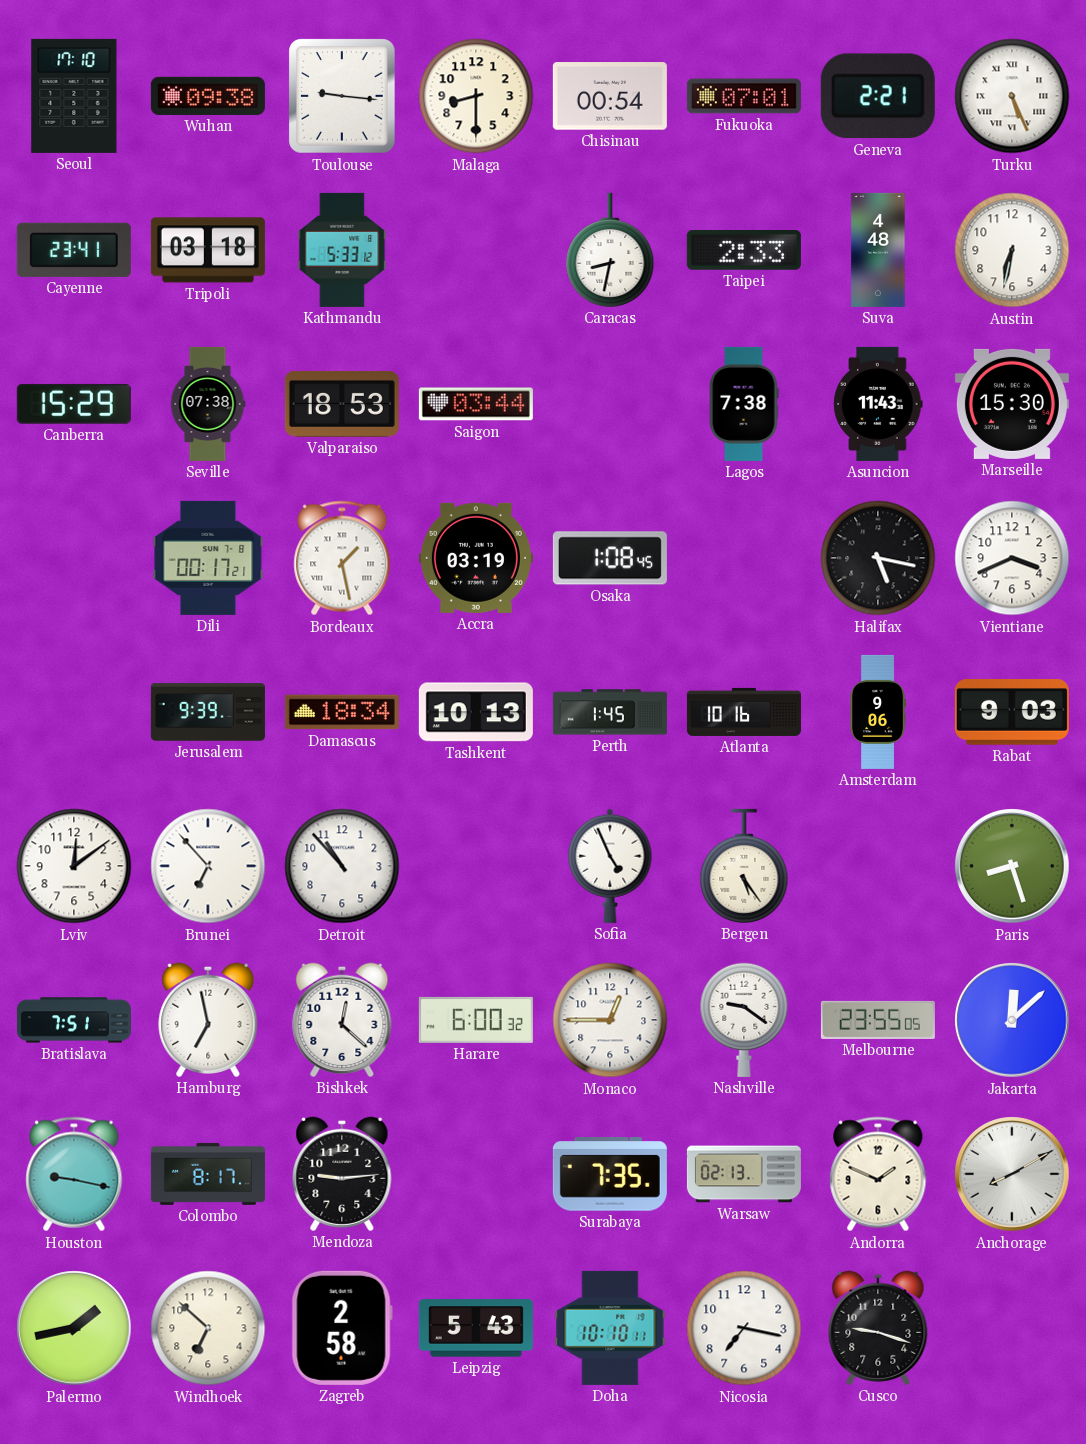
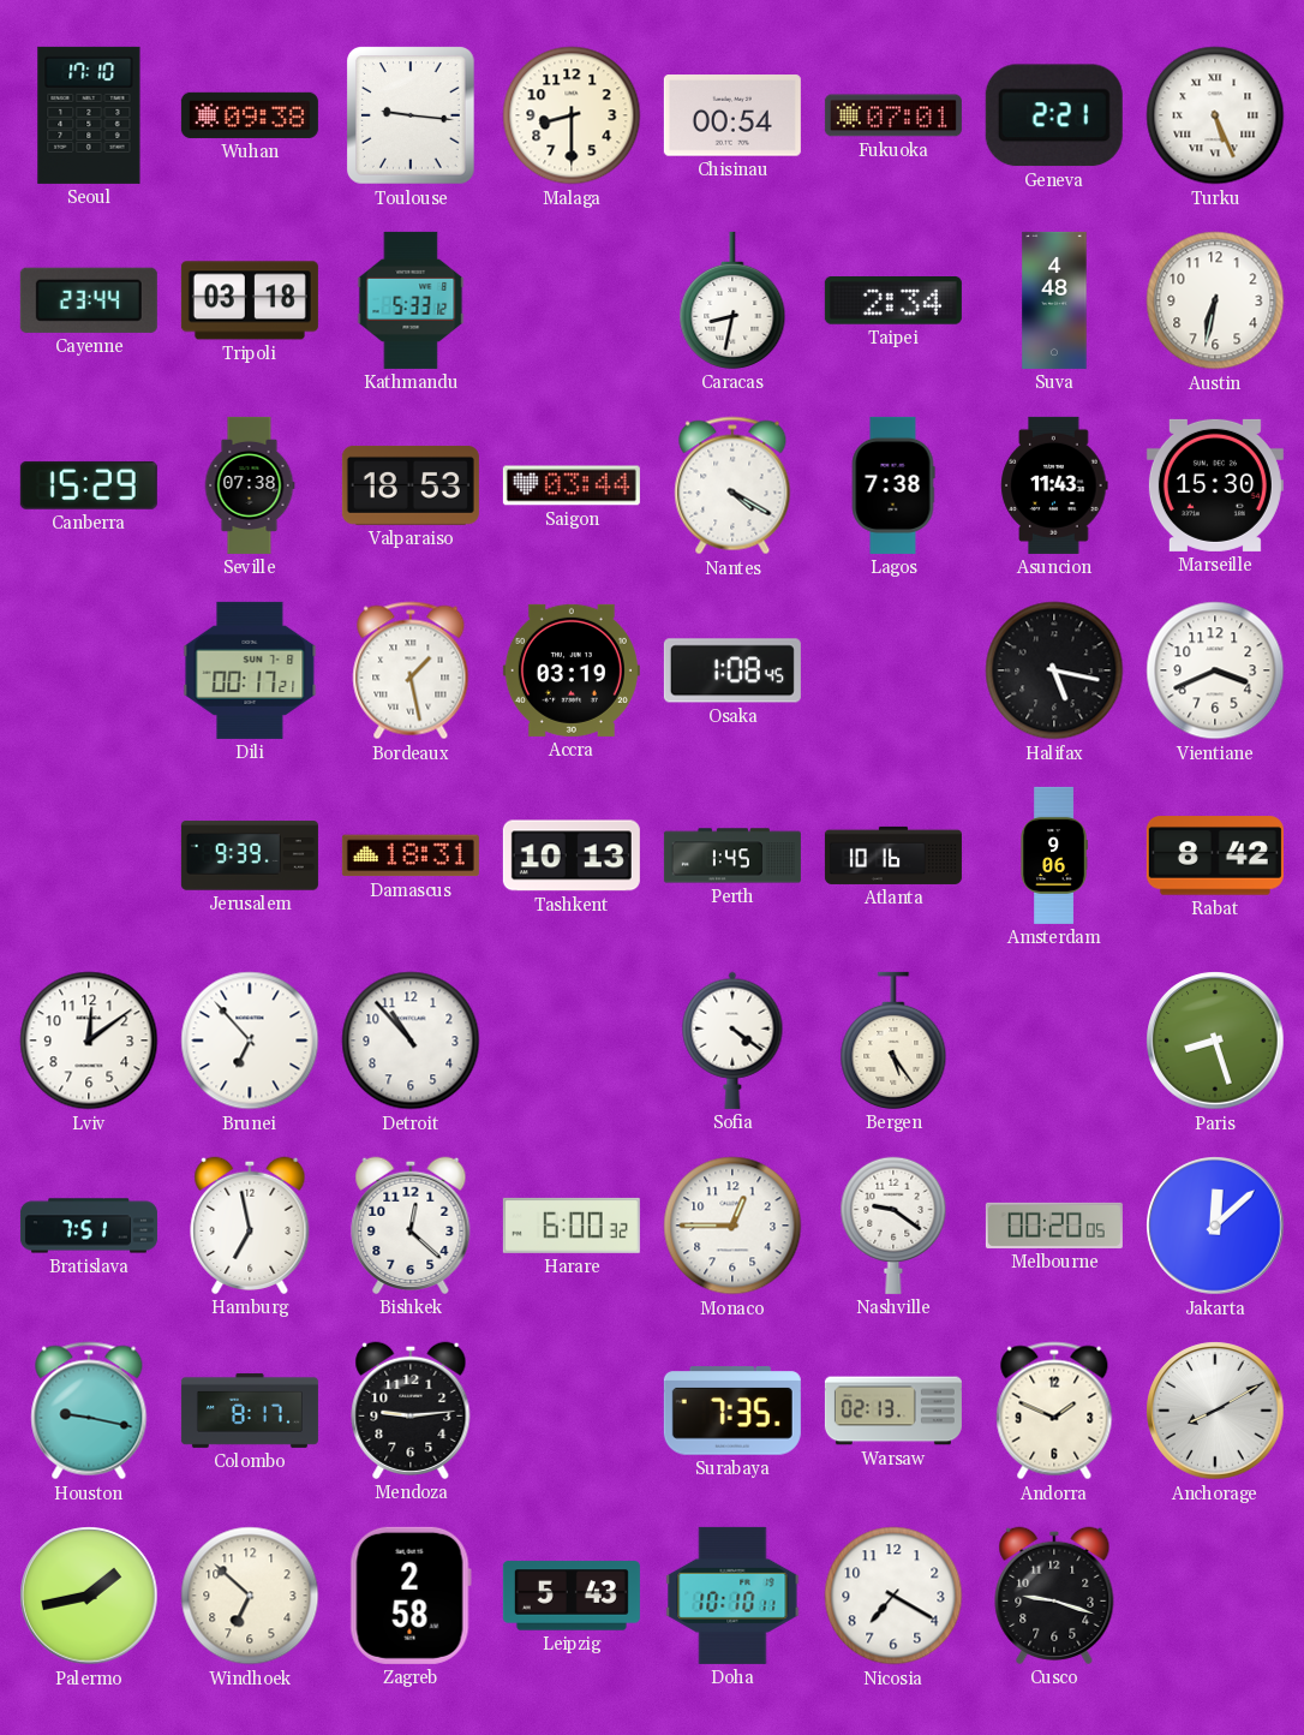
Cayenne: 23:41 -> 23:44
Taipei: 2:33 -> 2:34
Nantes: none -> 4:20
Damascus: 18:34 -> 18:31
Rabat: 9:03 -> 8:42
Sofia: 4:56 -> 4:21
Melbourne: 23:55 -> 00:20
Nicosia: 7:17 -> 7:20
